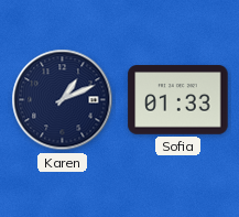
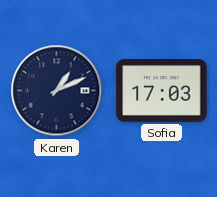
Sofia: 01:33 -> 17:03
